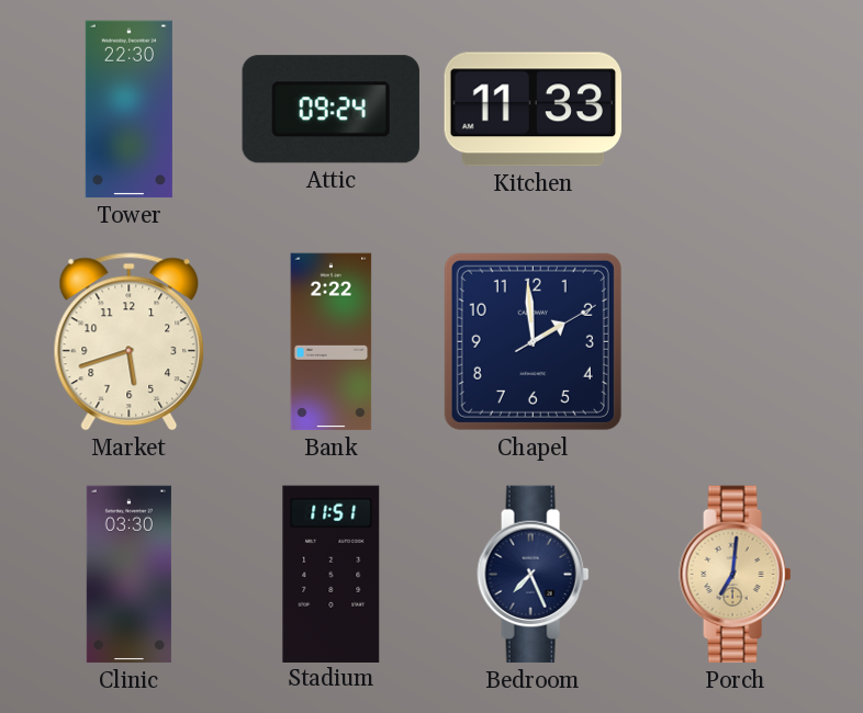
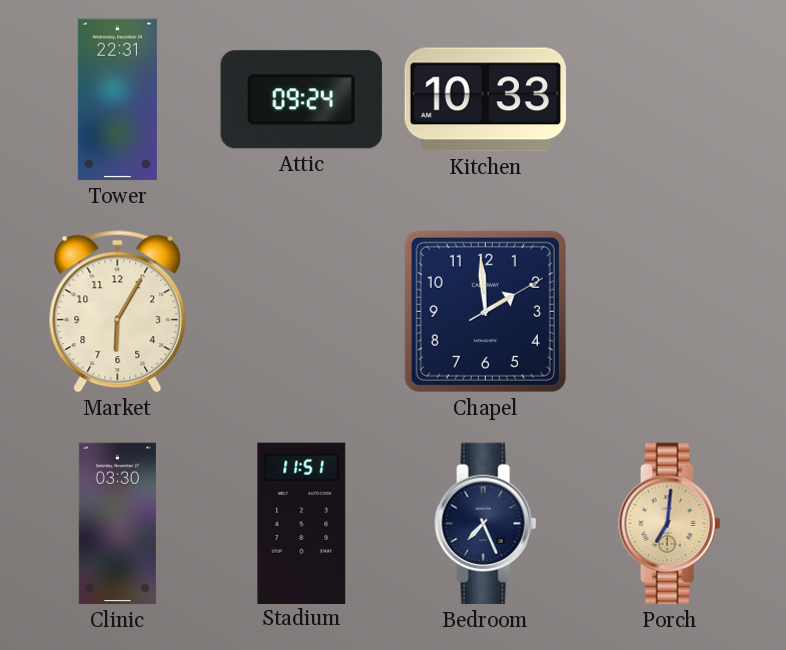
Tower: 22:30 -> 22:31
Kitchen: 11:33 -> 10:33
Market: 5:42 -> 6:05
Bank: 2:22 -> none
